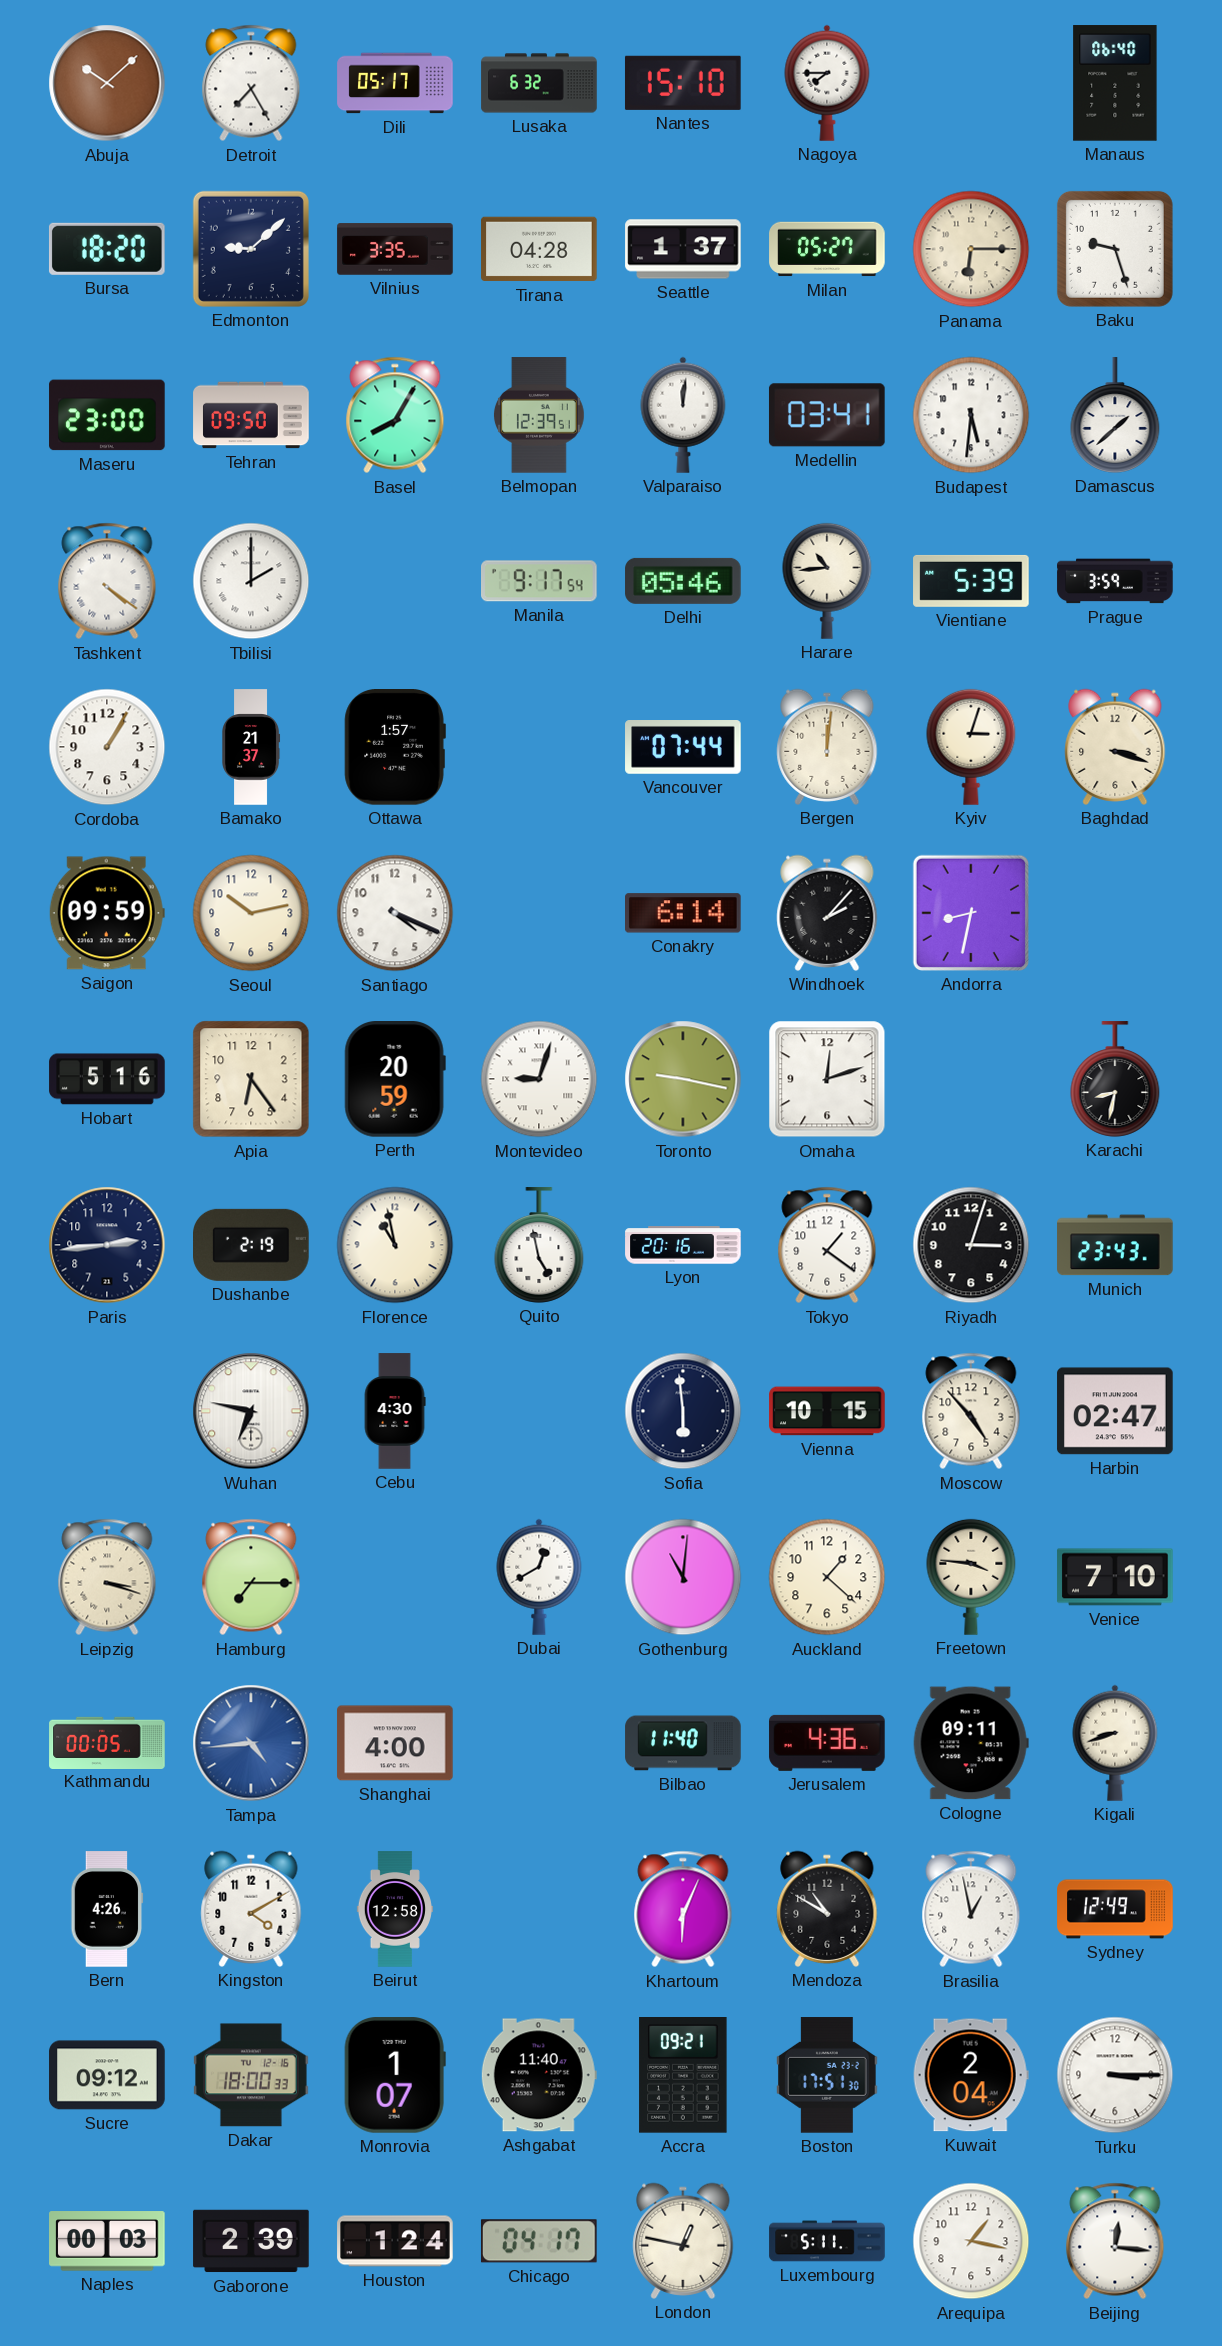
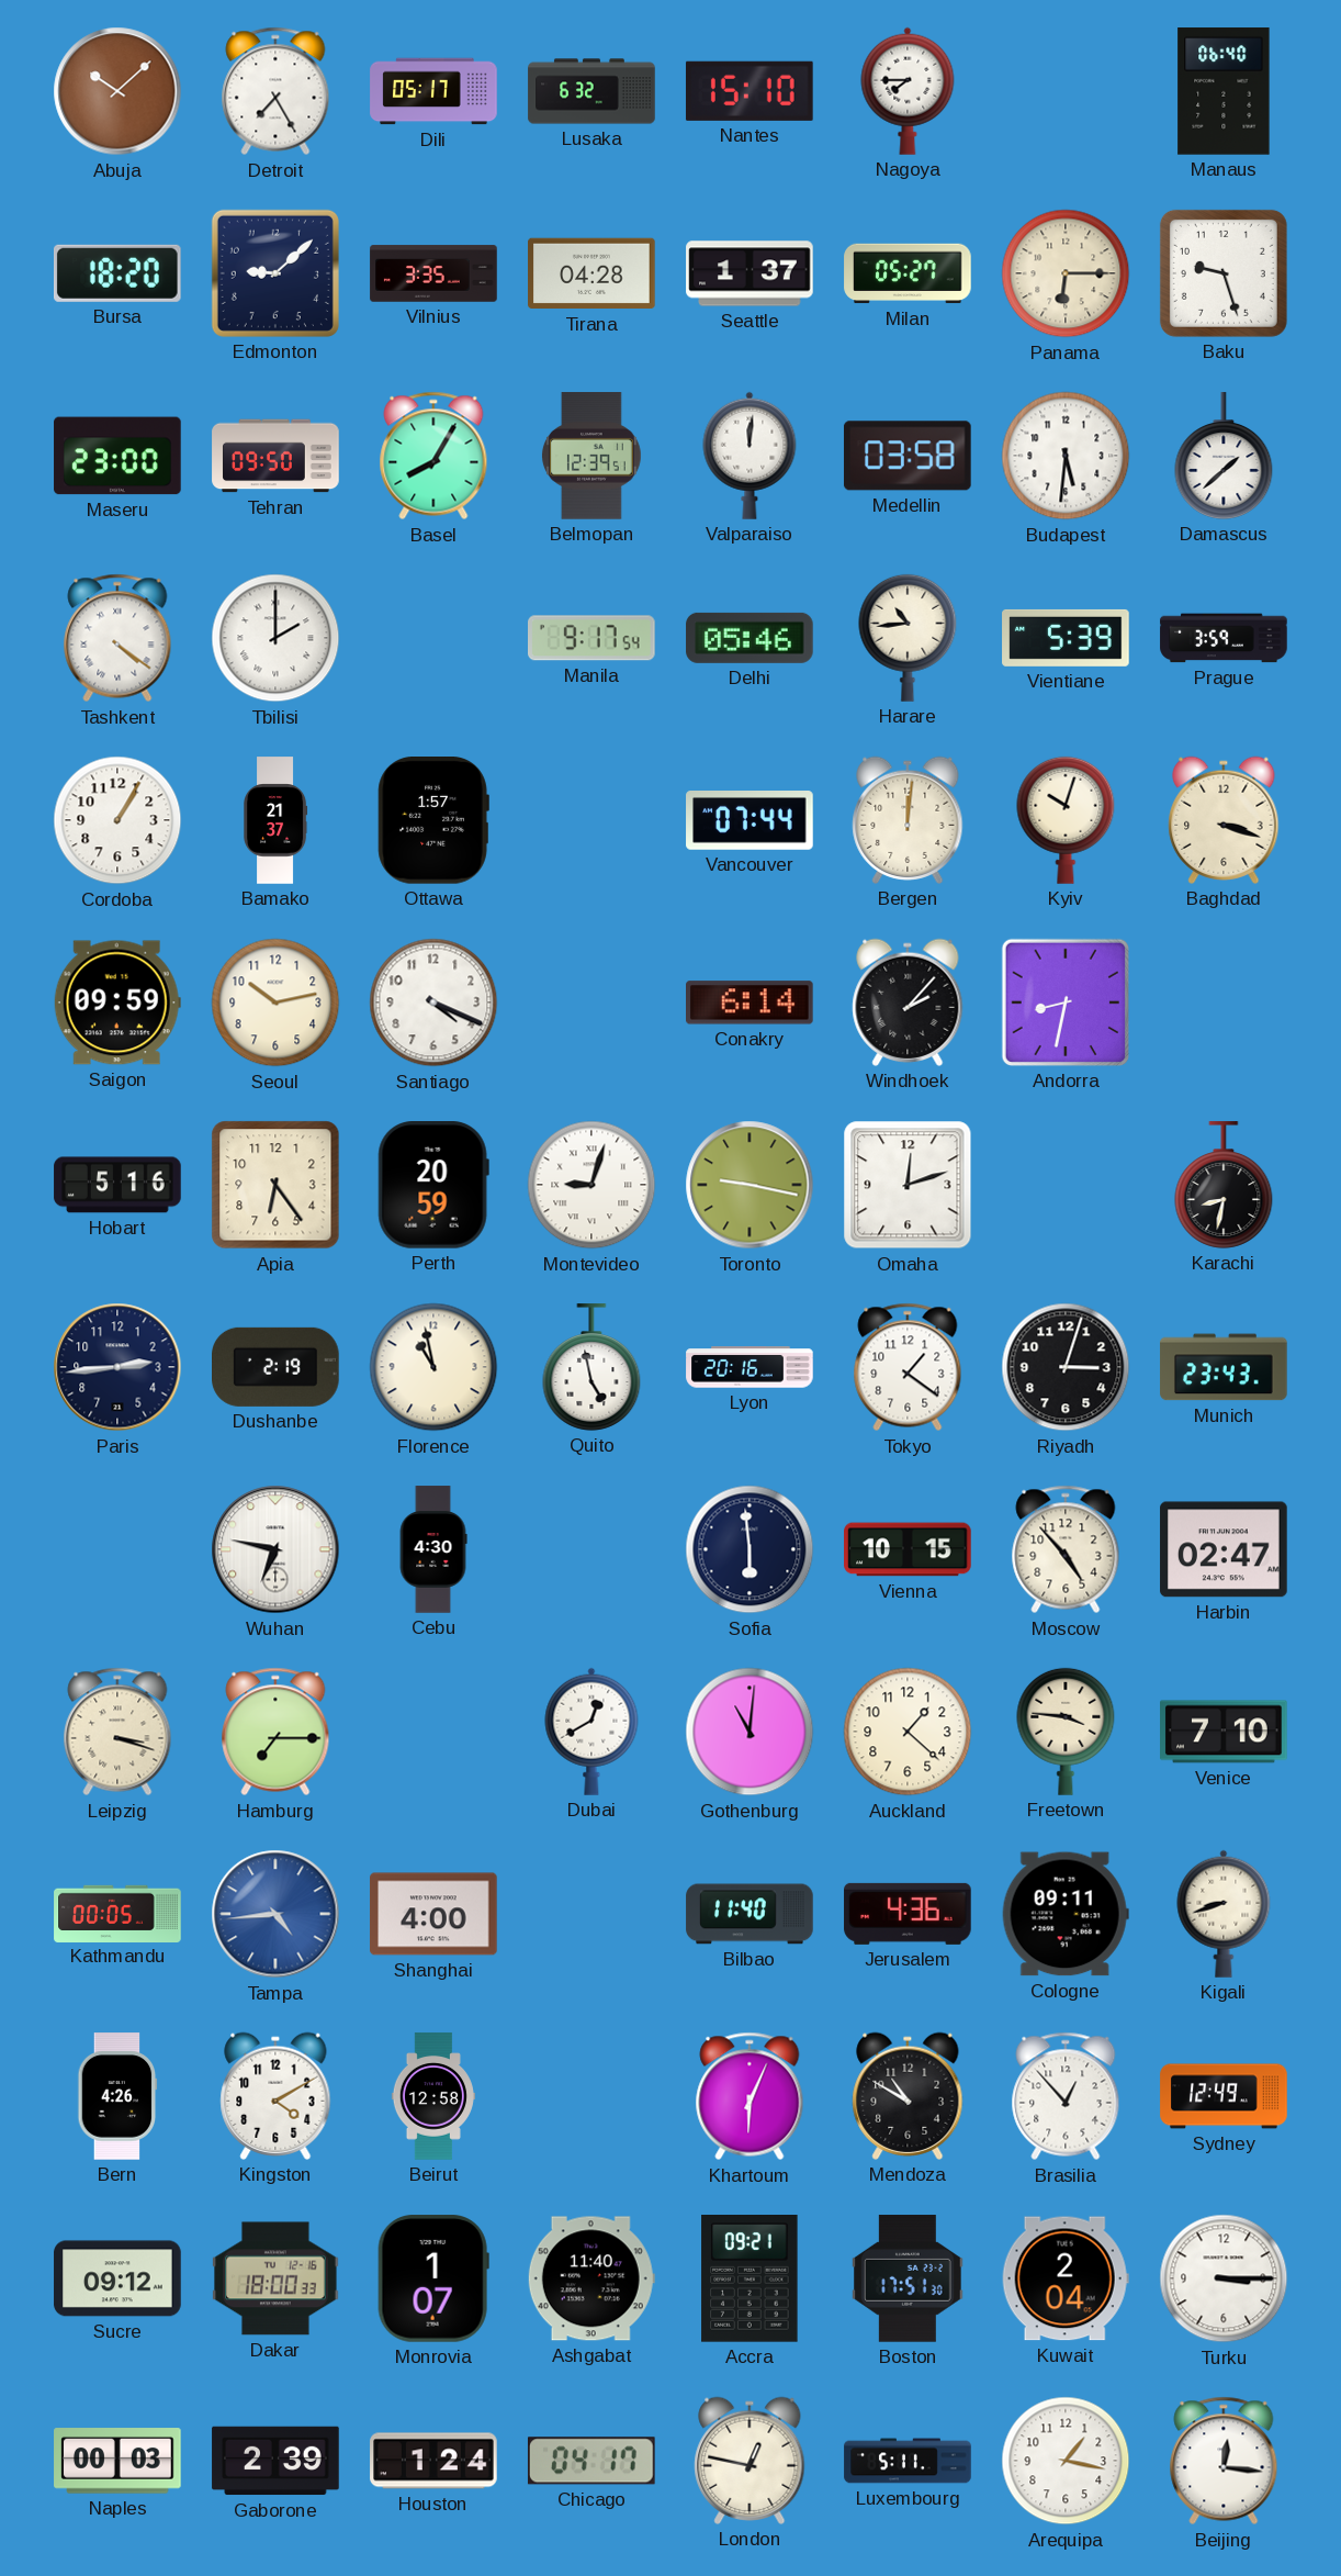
Medellin: 03:41 -> 03:58
Kyiv: 3:03 -> 10:03
Brasilia: 12:58 -> 12:53
